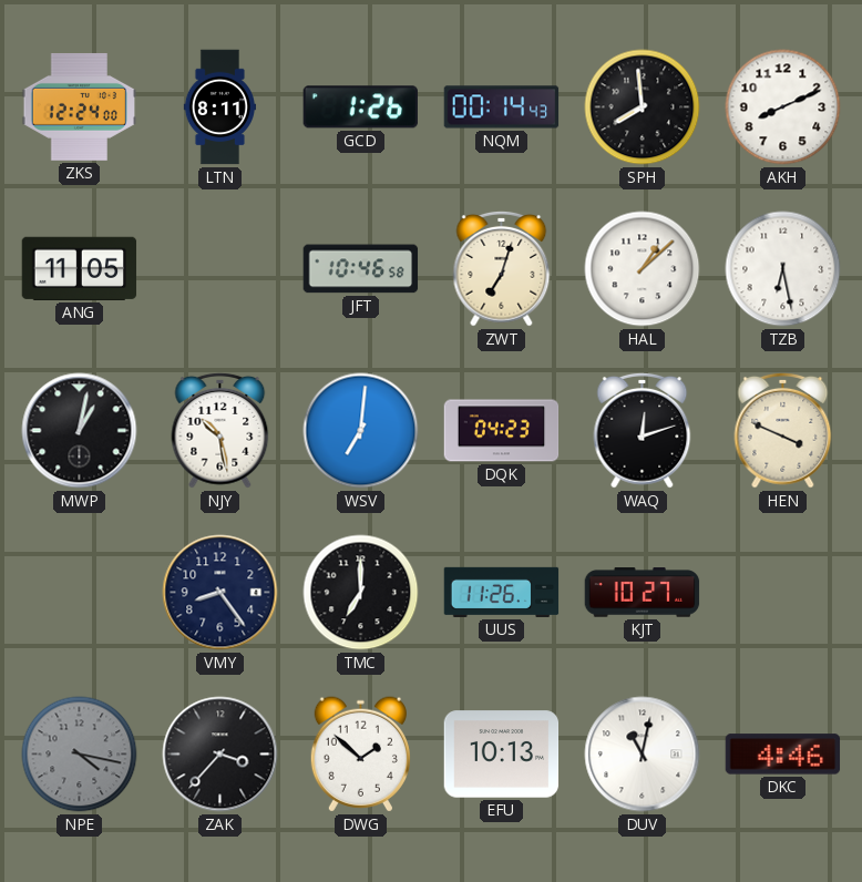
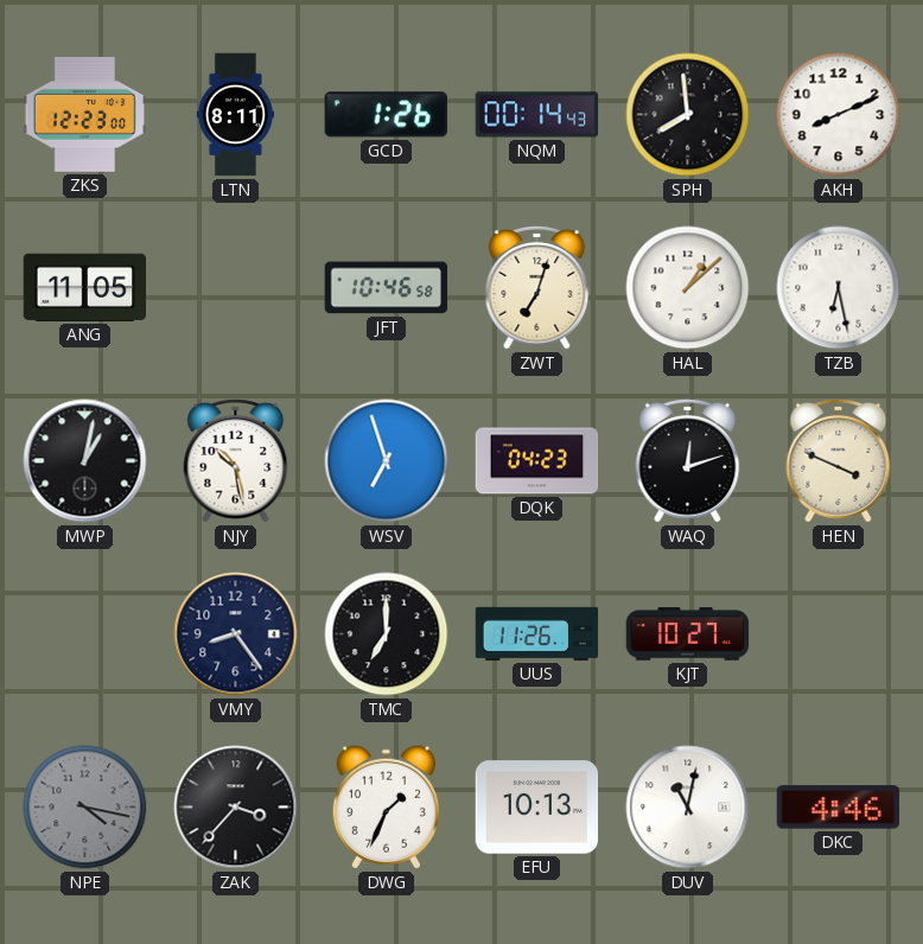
ZKS: 12:24 -> 12:23
WSV: 7:01 -> 6:57
DWG: 1:52 -> 1:34
